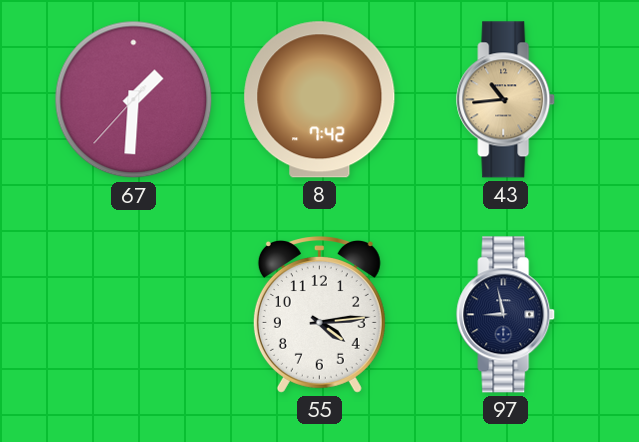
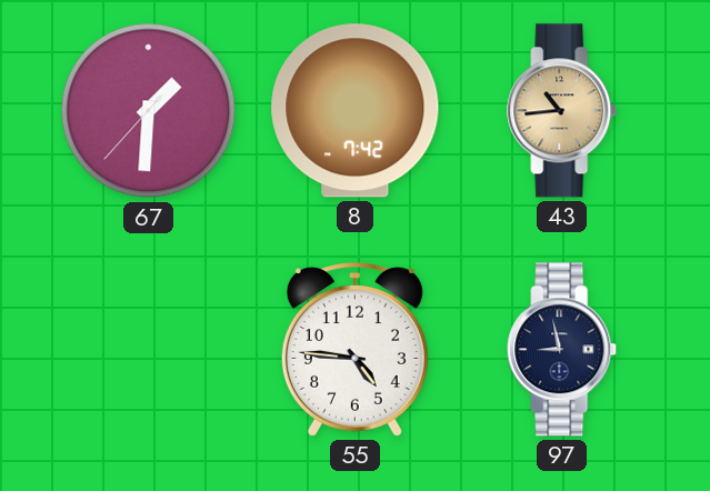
55: 4:14 -> 4:46
